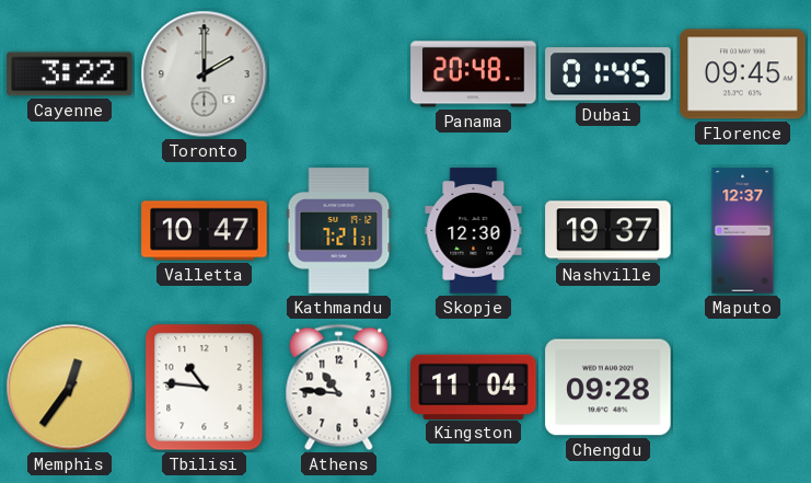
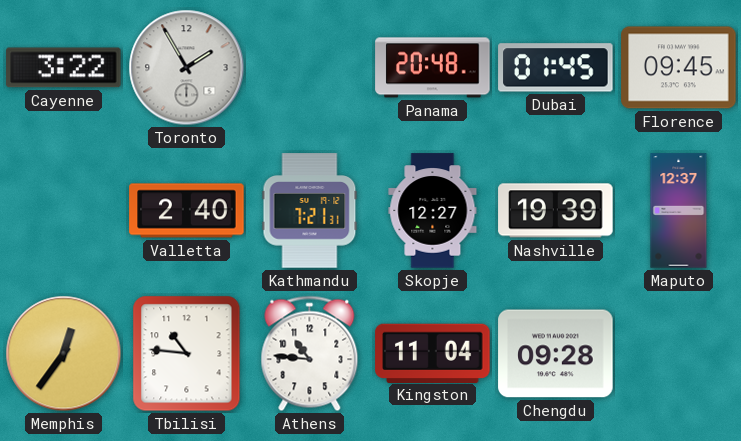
Toronto: 2:00 -> 1:55
Valletta: 10:47 -> 2:40
Skopje: 12:30 -> 12:27
Nashville: 19:37 -> 19:39
